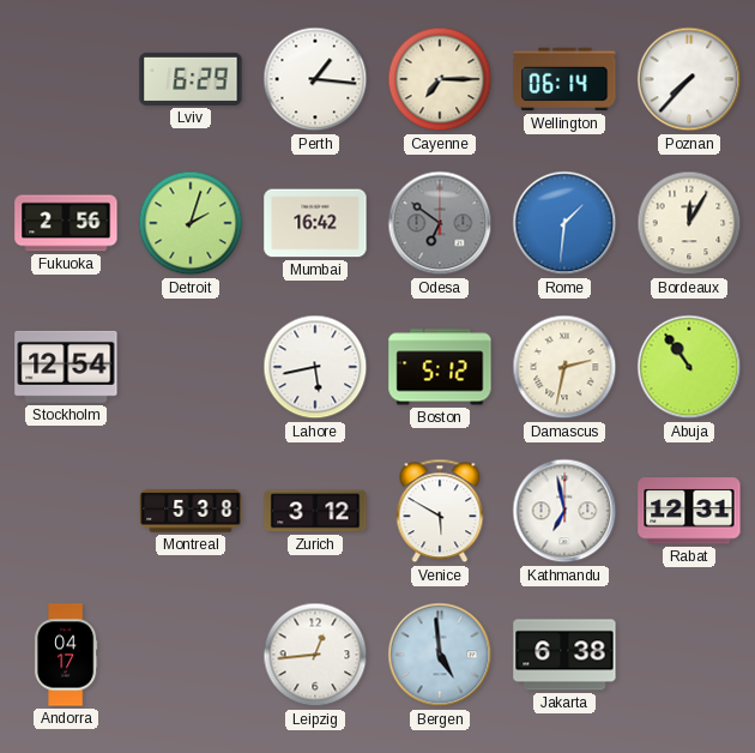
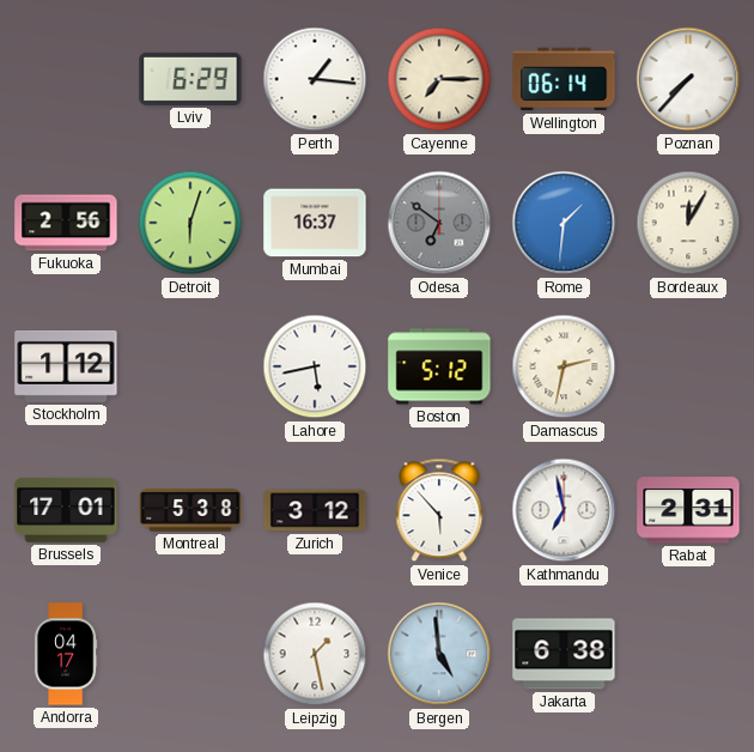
Detroit: 2:03 -> 6:03
Mumbai: 16:42 -> 16:37
Stockholm: 12:54 -> 1:12
Abuja: 10:54 -> none
Brussels: none -> 17:01
Venice: 5:50 -> 5:53
Rabat: 12:31 -> 2:31
Leipzig: 12:44 -> 1:28
